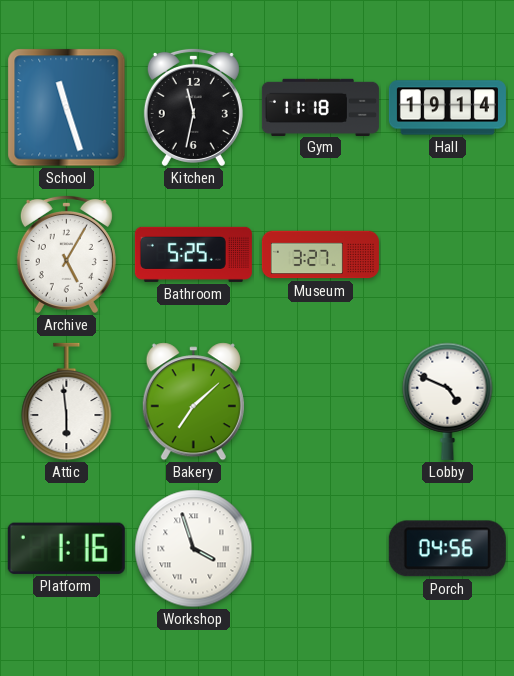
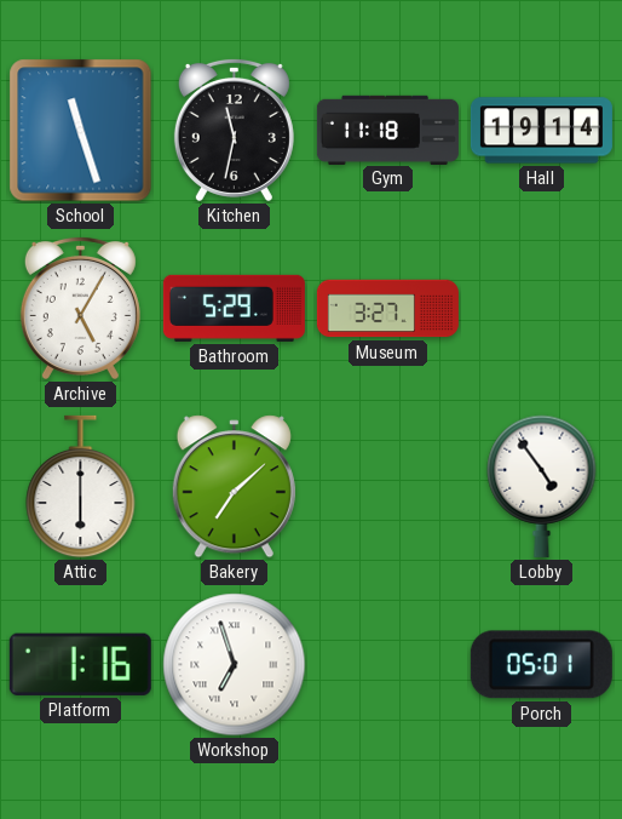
Bathroom: 5:25 -> 5:29
Attic: 5:59 -> 6:00
Lobby: 4:49 -> 4:54
Workshop: 3:57 -> 6:57
Porch: 04:56 -> 05:01
